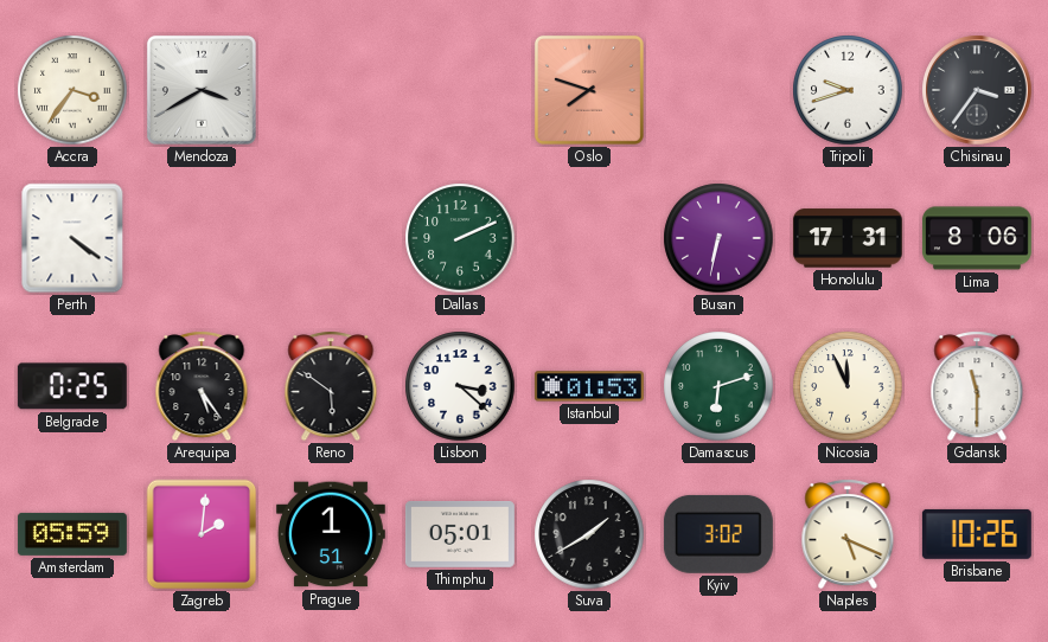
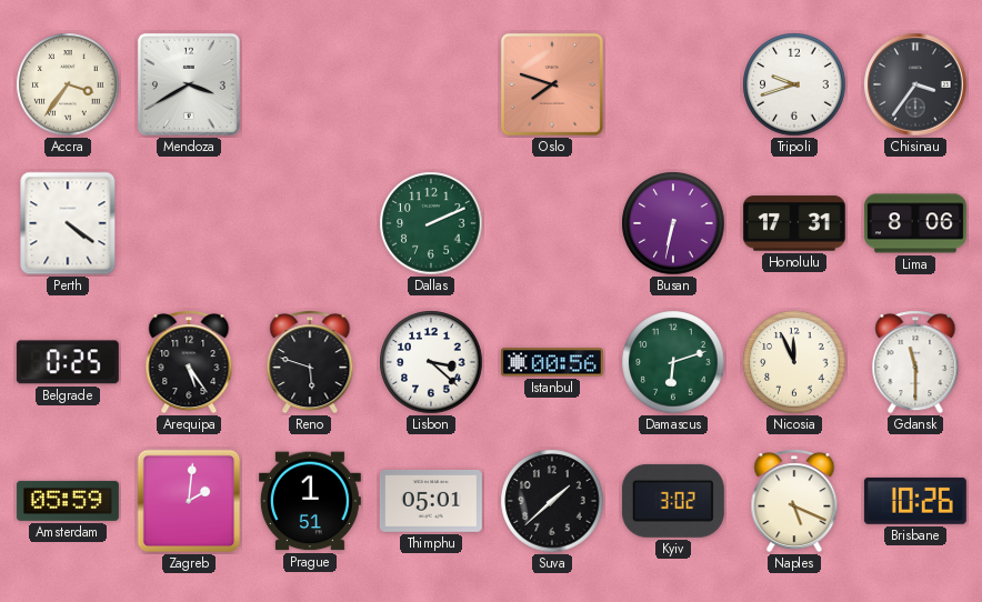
Reno: 5:51 -> 5:48
Istanbul: 01:53 -> 00:56
Suva: 1:40 -> 1:38
